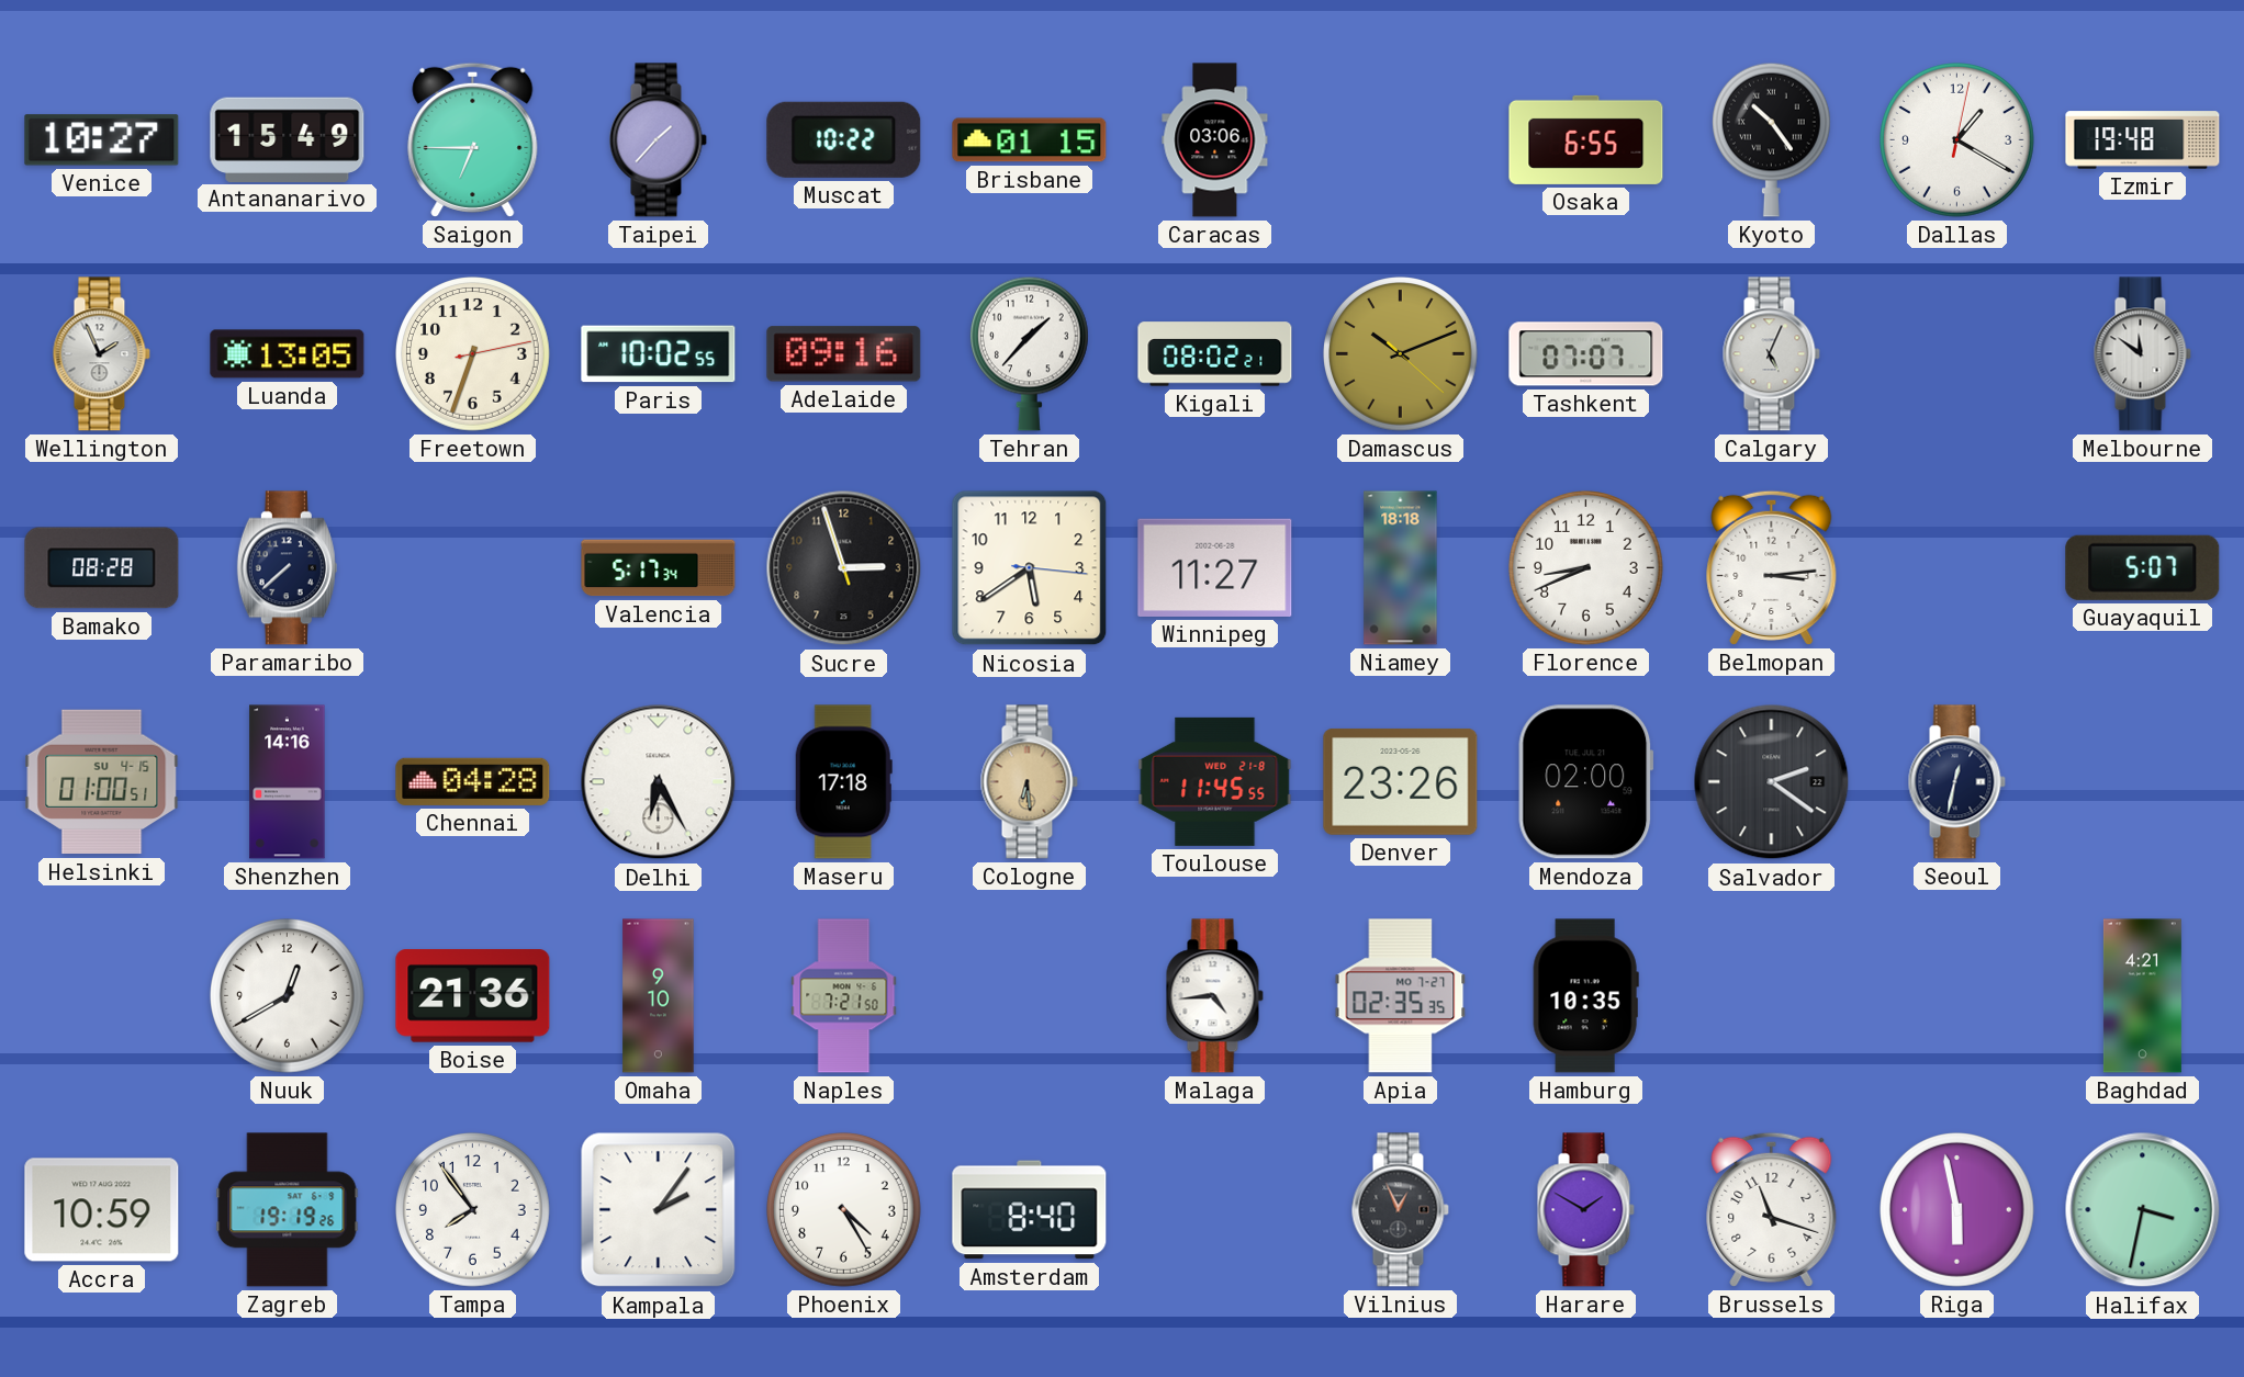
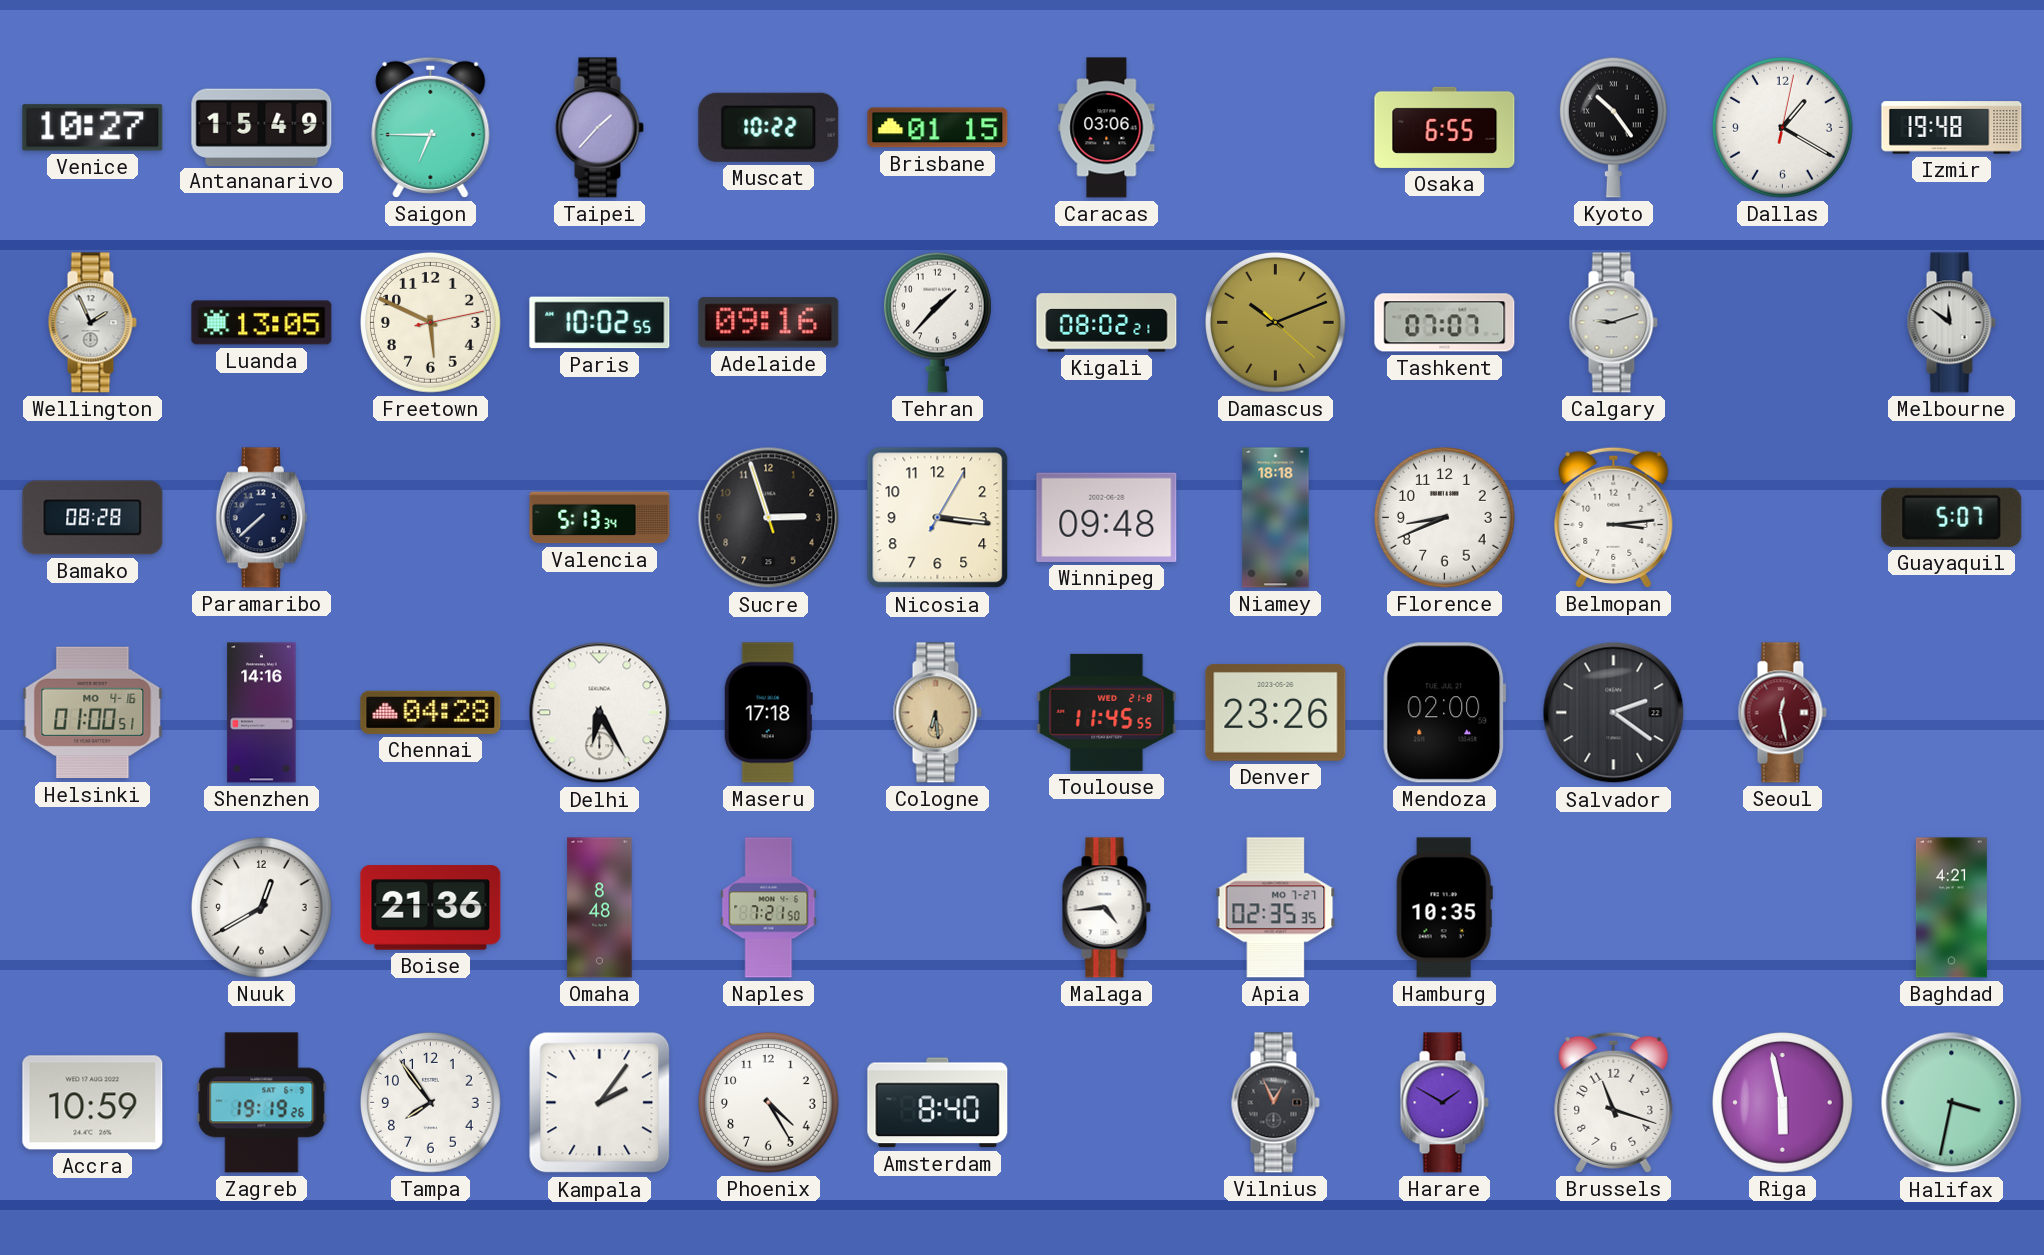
Freetown: 6:33 -> 5:49
Calgary: 5:04 -> 9:12
Valencia: 5:17 -> 5:13
Nicosia: 5:39 -> 3:16
Winnipeg: 11:27 -> 09:48
Helsinki date: SU 4-15 -> MO 4-16
Seoul: 12:32 -> 12:28
Seoul dial: navy -> burgundy
Omaha: 9:10 -> 8:48
